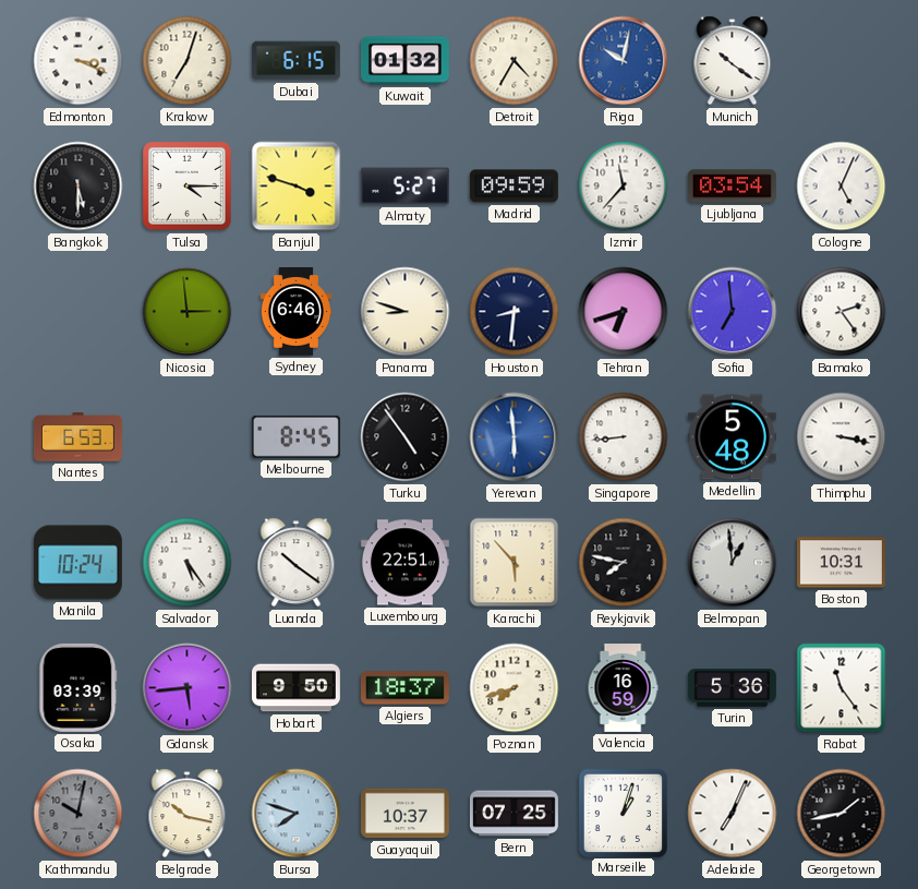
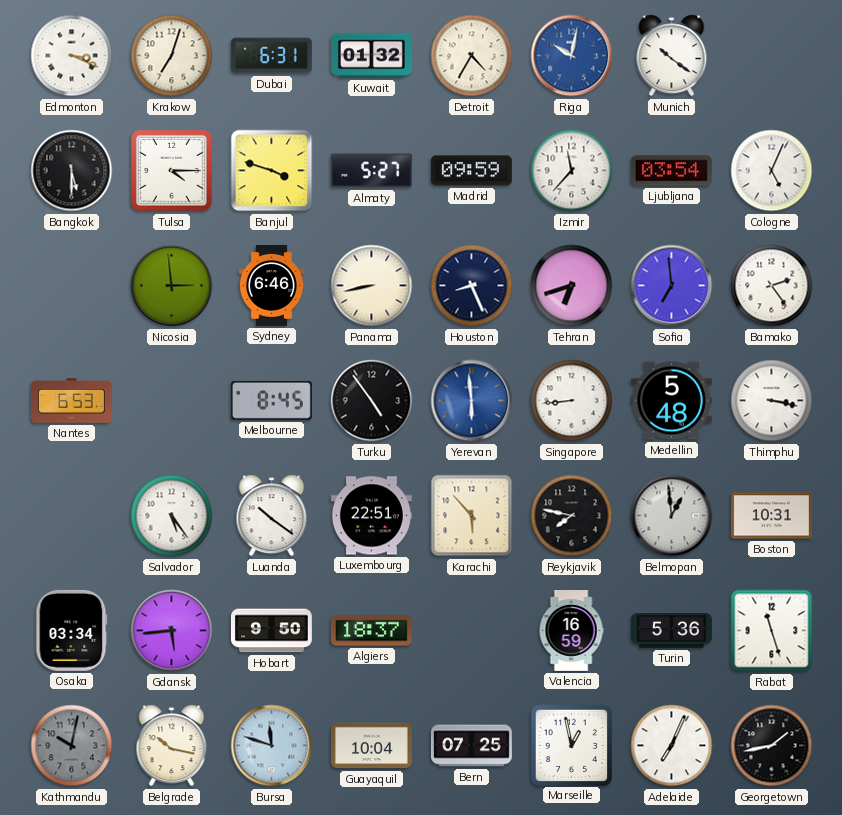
Dubai: 6:15 -> 6:31
Panama: 8:48 -> 8:43
Houston: 8:31 -> 8:26
Manila: 10:24 -> none
Osaka: 03:39 -> 03:34
Poznan: 7:42 -> none
Rabat: 11:24 -> 11:27
Bursa: 7:48 -> 11:48
Guayaquil: 10:37 -> 10:04
Marseille: 1:03 -> 12:58
